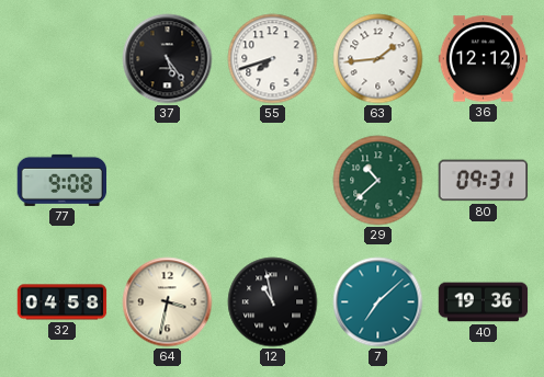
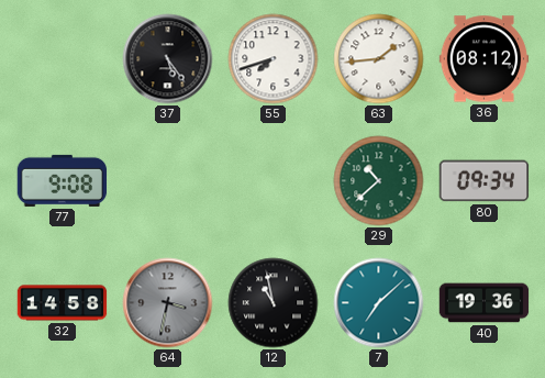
36: 12:12 -> 08:12
80: 09:31 -> 09:34
32: 04:58 -> 14:58
64 dial: cream -> grey
